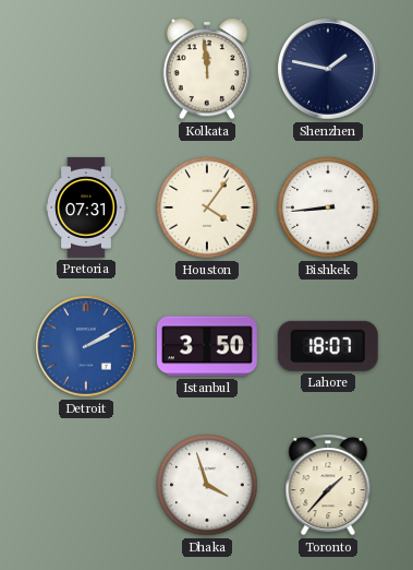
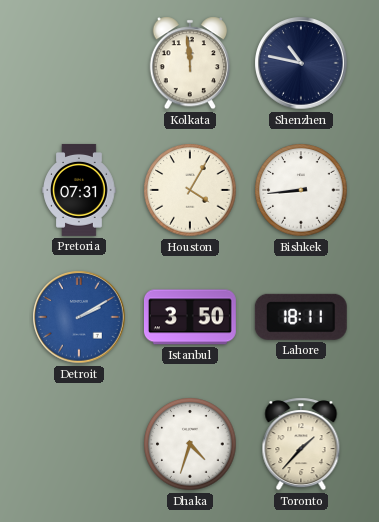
Shenzhen: 1:47 -> 10:47
Houston: 4:06 -> 4:05
Lahore: 18:07 -> 18:11
Dhaka: 3:57 -> 4:33
